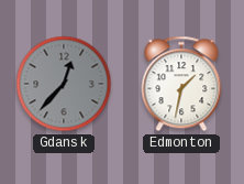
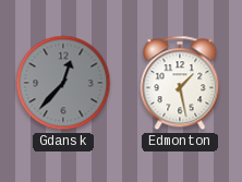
Edmonton: 1:32 -> 1:28
